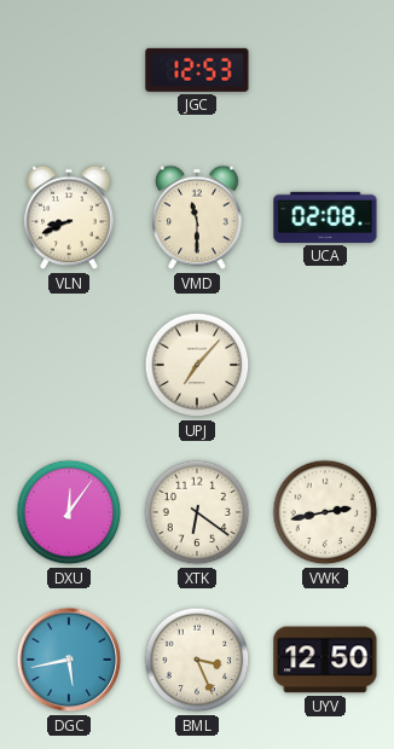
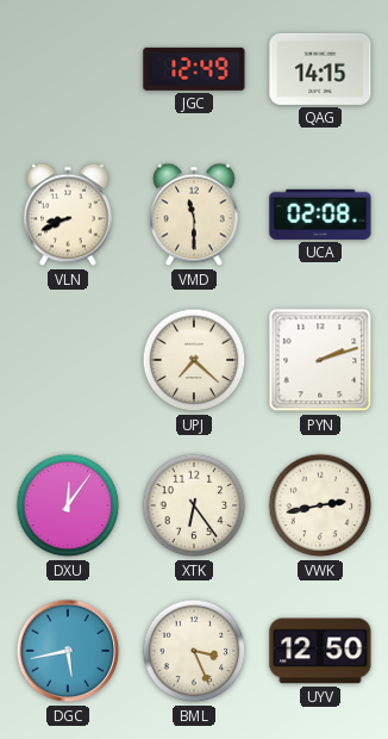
JGC: 12:53 -> 12:49
QAG: none -> 14:15
UPJ: 7:07 -> 7:22
PYN: none -> 2:12
XTK: 6:21 -> 6:24
